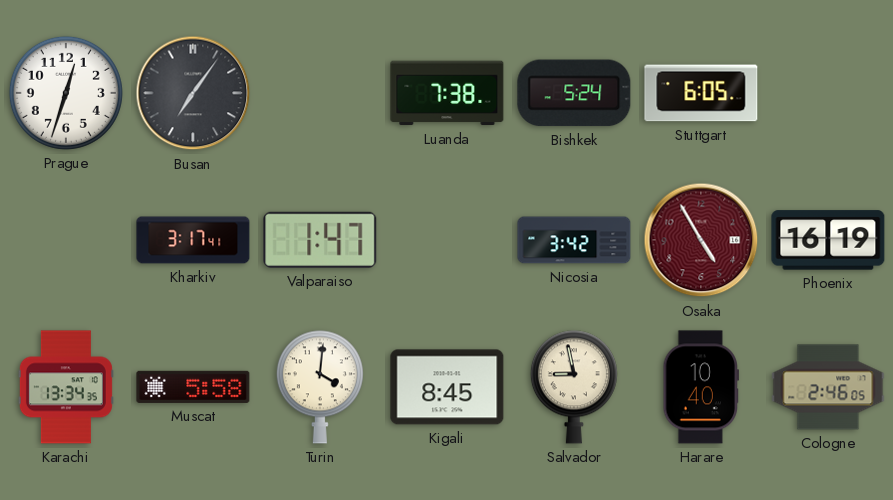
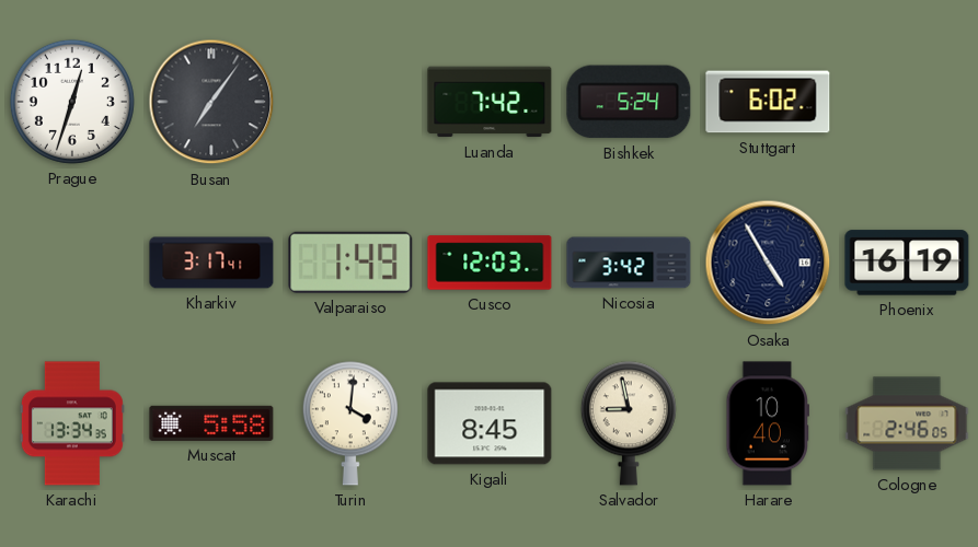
Luanda: 7:38 -> 7:42
Stuttgart: 6:05 -> 6:02
Valparaiso: 1:47 -> 1:49
Cusco: none -> 12:03
Osaka dial: burgundy -> navy
